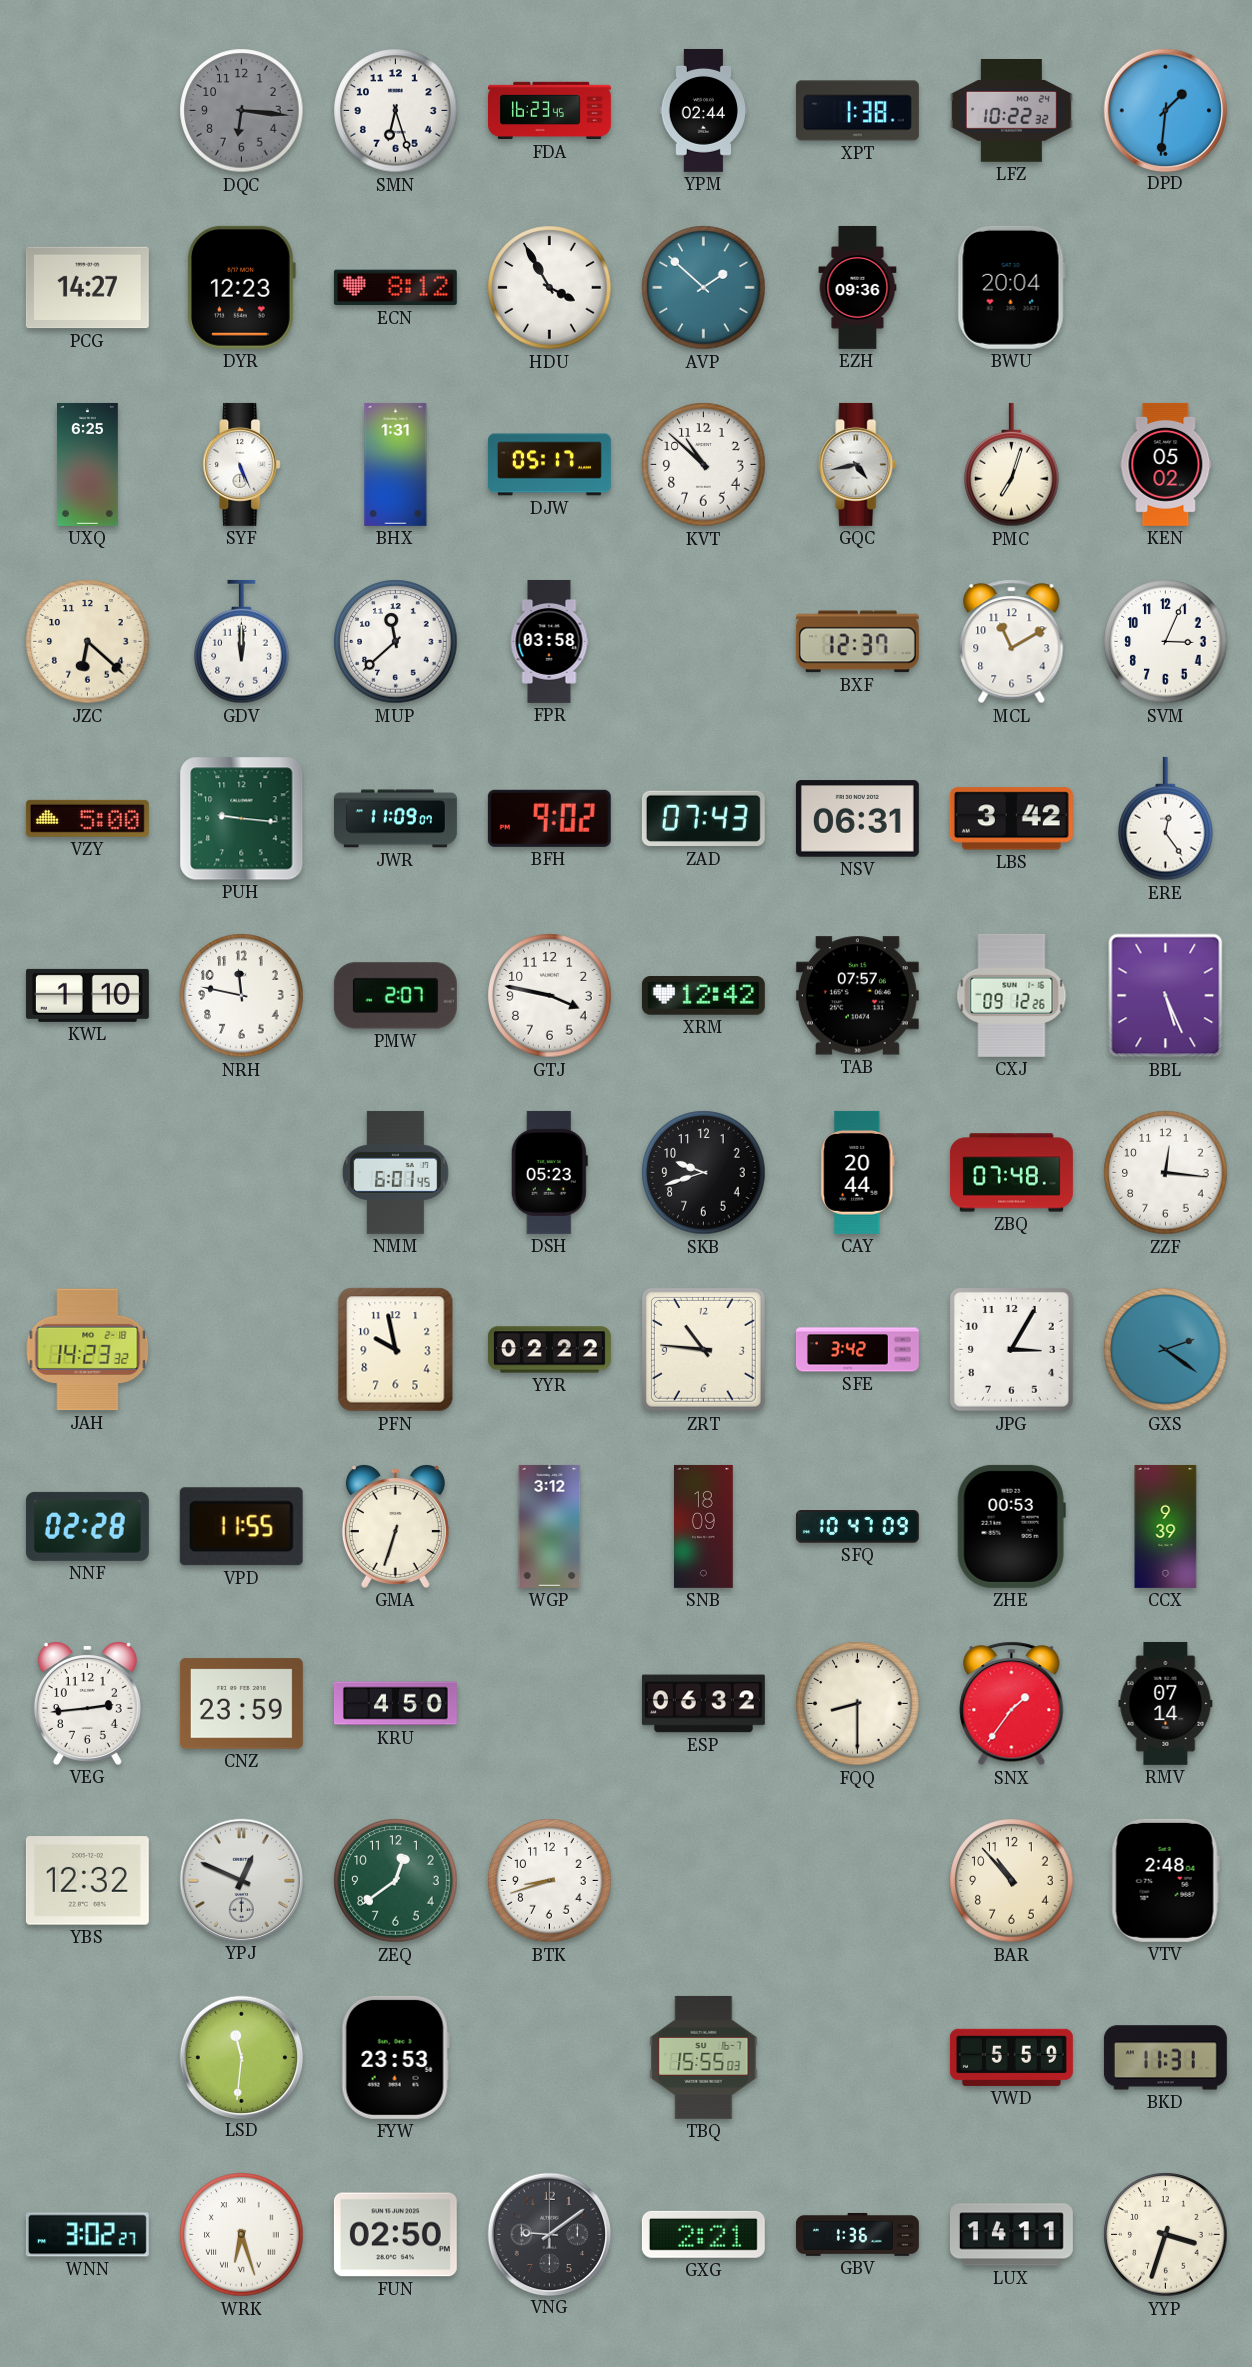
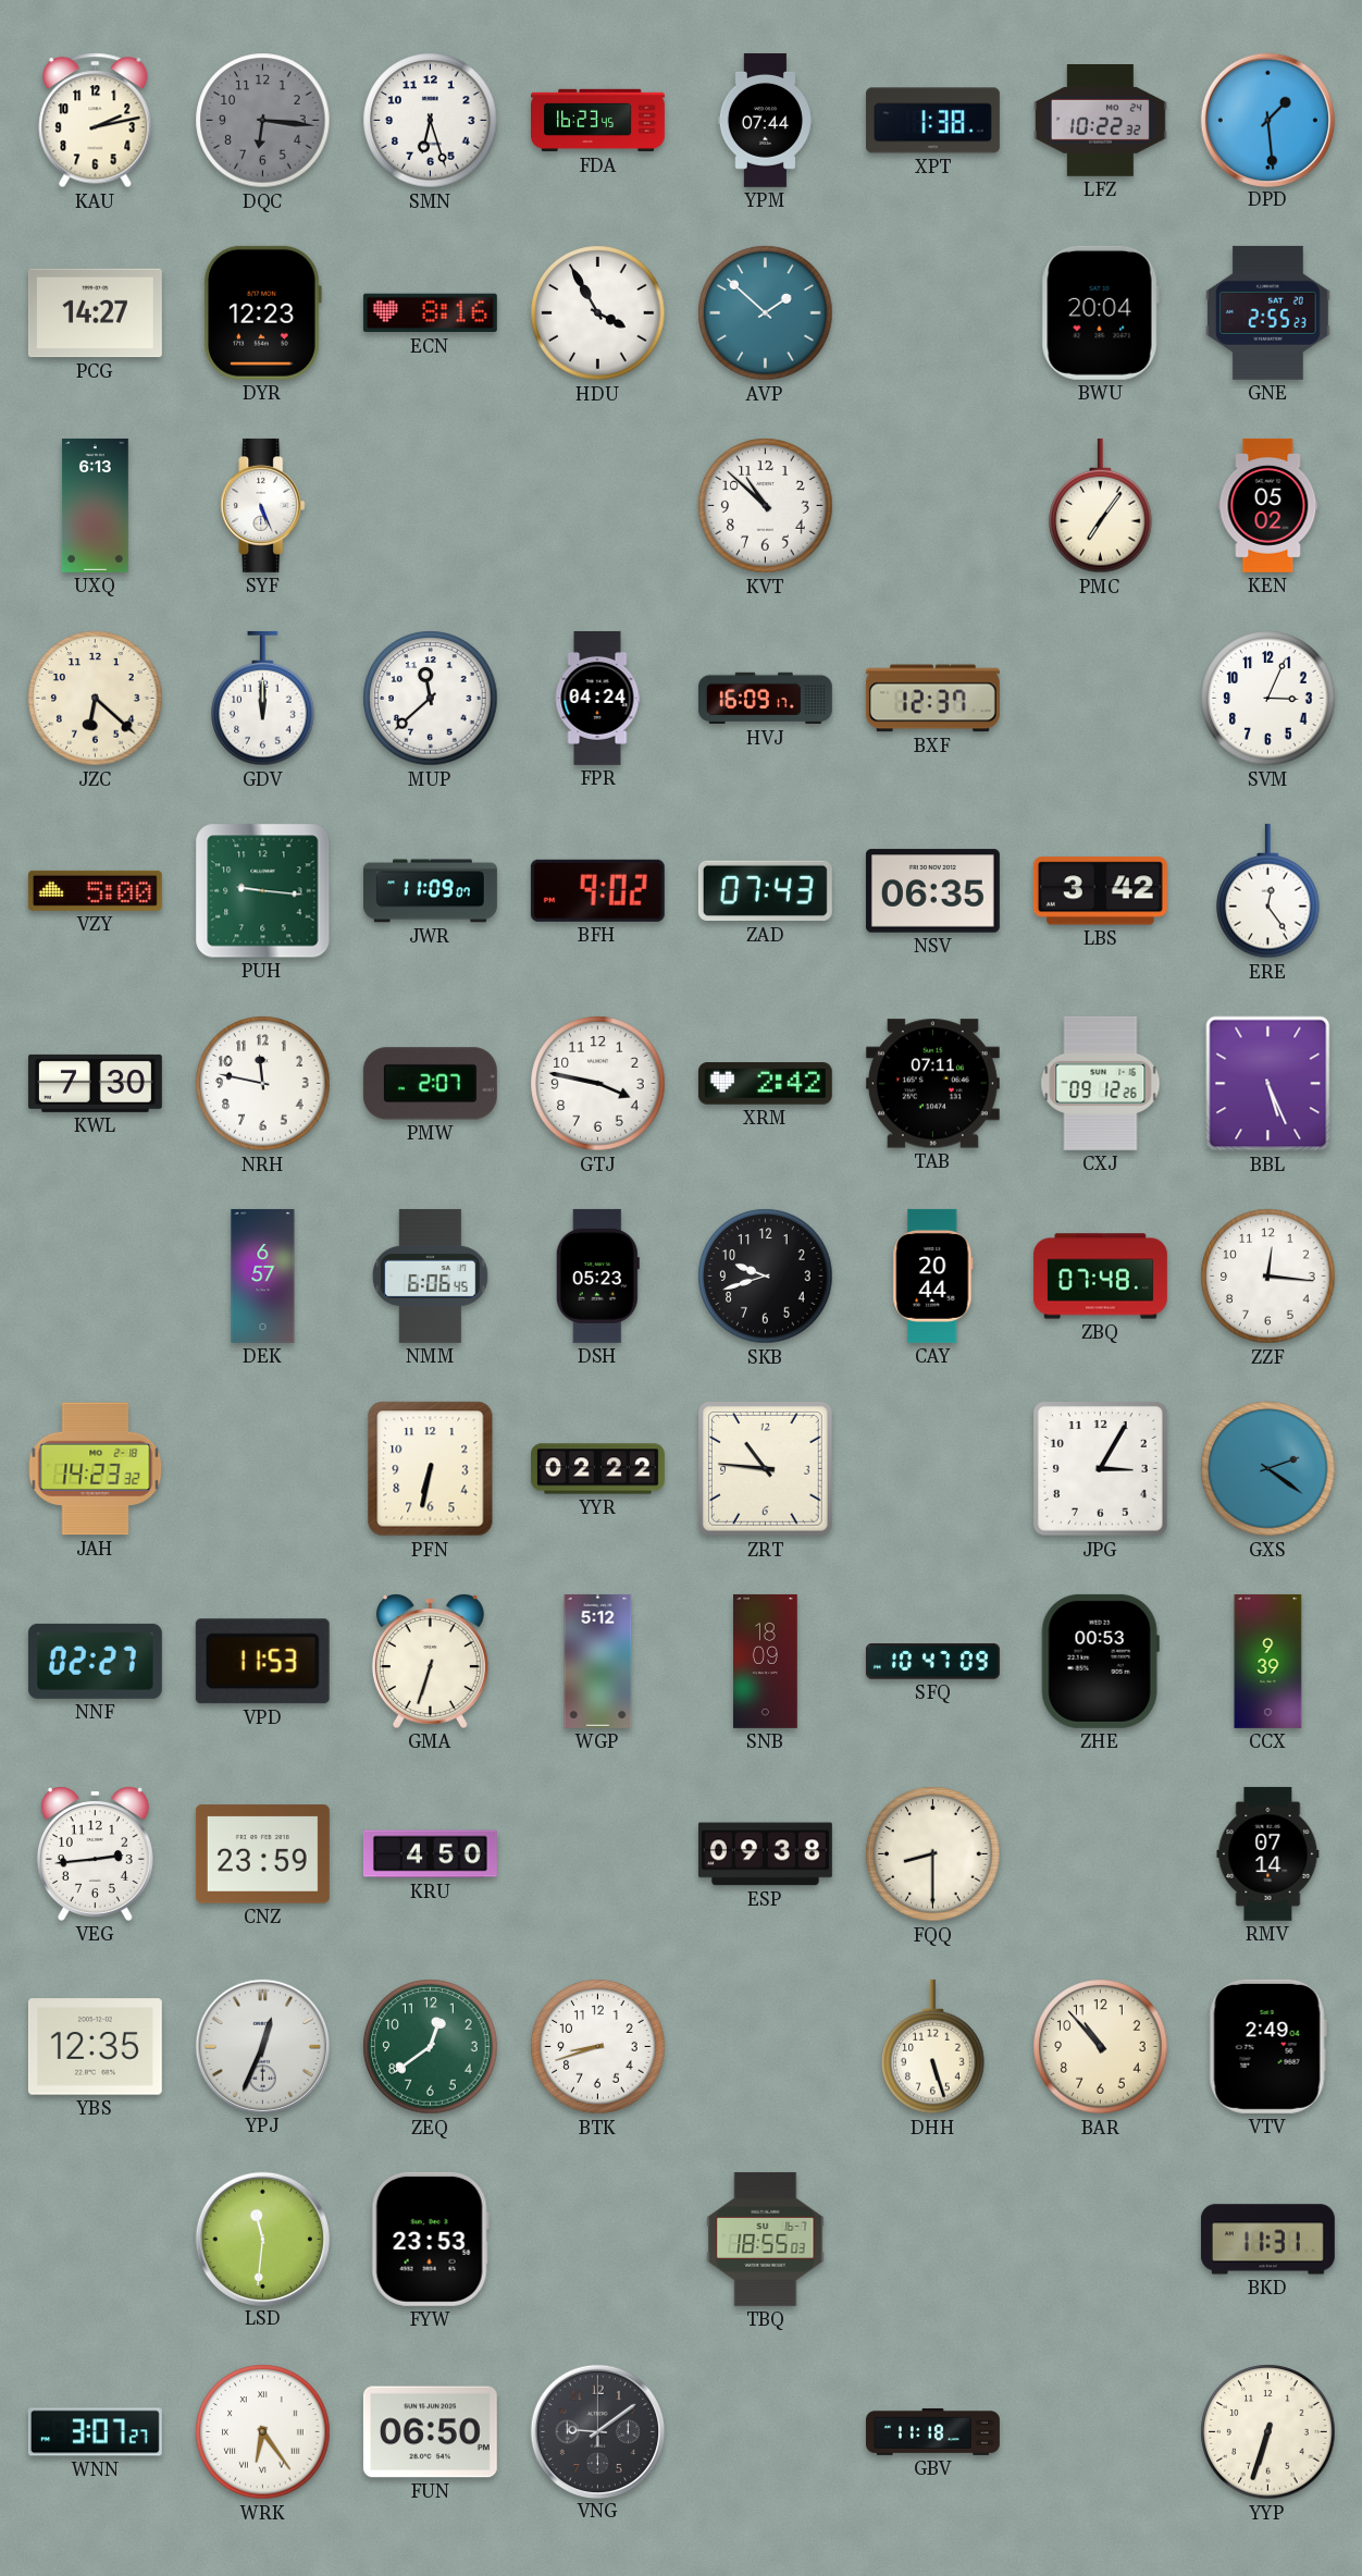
KAU: none -> 2:13
YPM: 02:44 -> 07:44
DPD: 1:31 -> 1:29
ECN: 8:12 -> 8:16
EZH: 09:36 -> none
GNE: none -> 2:55
UXQ: 6:25 -> 6:13
BHX: 1:31 -> none
DJW: 05:17 -> none
GQC: 4:43 -> none
PMC: 7:03 -> 7:06
FPR: 03:58 -> 04:24
HVJ: none -> 16:09
MCL: 11:10 -> none
NSV: 06:31 -> 06:35
KWL: 1:10 -> 7:30
XRM: 12:42 -> 2:42
TAB: 07:57 -> 07:11
DEK: none -> 6:57
NMM: 6:01 -> 6:06
PFN: 9:58 -> 6:32
SFE: 3:42 -> none
NNF: 02:28 -> 02:27
VPD: 11:55 -> 11:53
WGP: 3:12 -> 5:12
ESP: 06:32 -> 09:38
SNX: 1:36 -> none
YBS: 12:32 -> 12:35
YPJ: 12:49 -> 12:34
DHH: none -> 5:27
VTV: 2:48 -> 2:49
TBQ: 15:55 -> 18:55
VWD: 5:59 -> none
WNN: 3:02 -> 3:07
WRK: 6:27 -> 6:24
FUN: 02:50 -> 06:50
GXG: 2:21 -> none
GBV: 1:36 -> 11:18
LUX: 14:11 -> none
YYP: 3:33 -> 6:33
